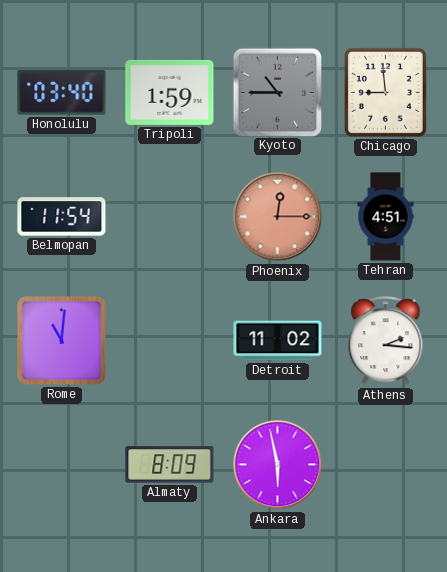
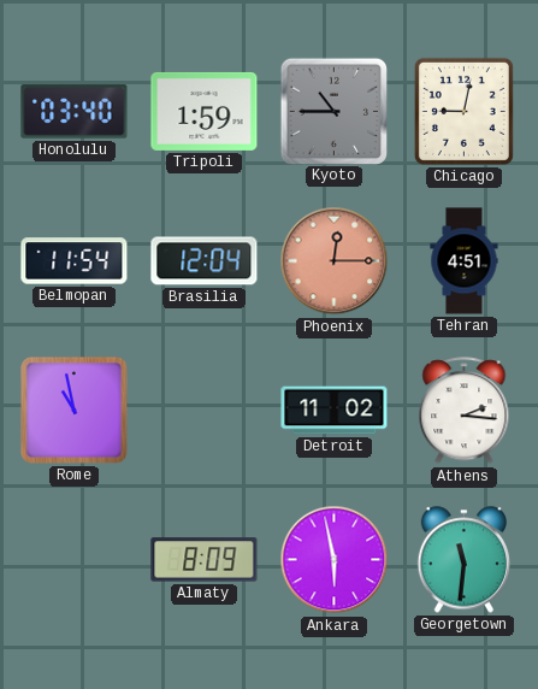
Chicago: 8:59 -> 9:02
Brasilia: none -> 12:04
Rome: 11:01 -> 10:58
Georgetown: none -> 11:31
